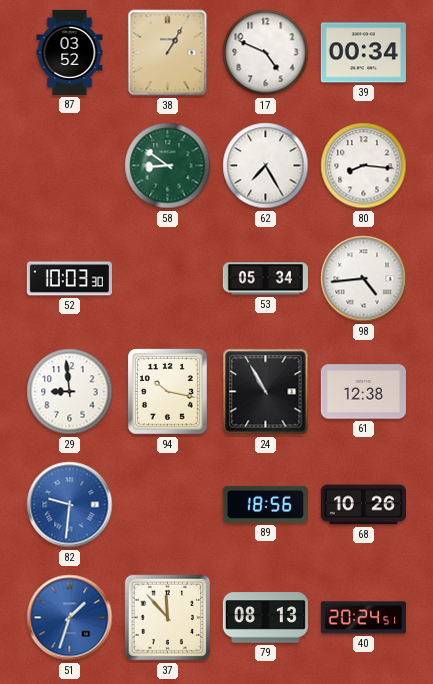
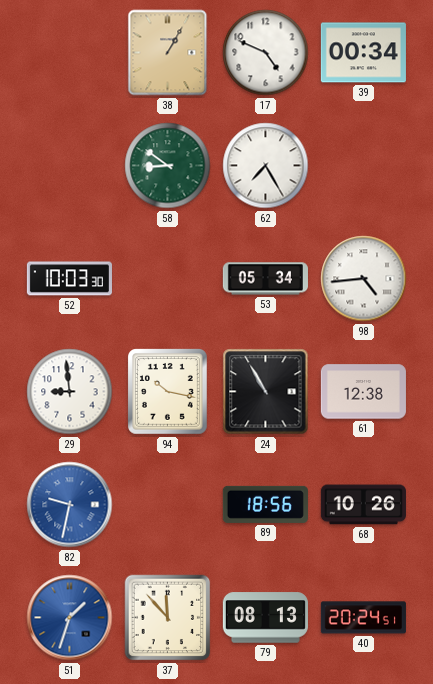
87: 03:52 -> none
80: 8:16 -> none
82: 9:31 -> 9:32
